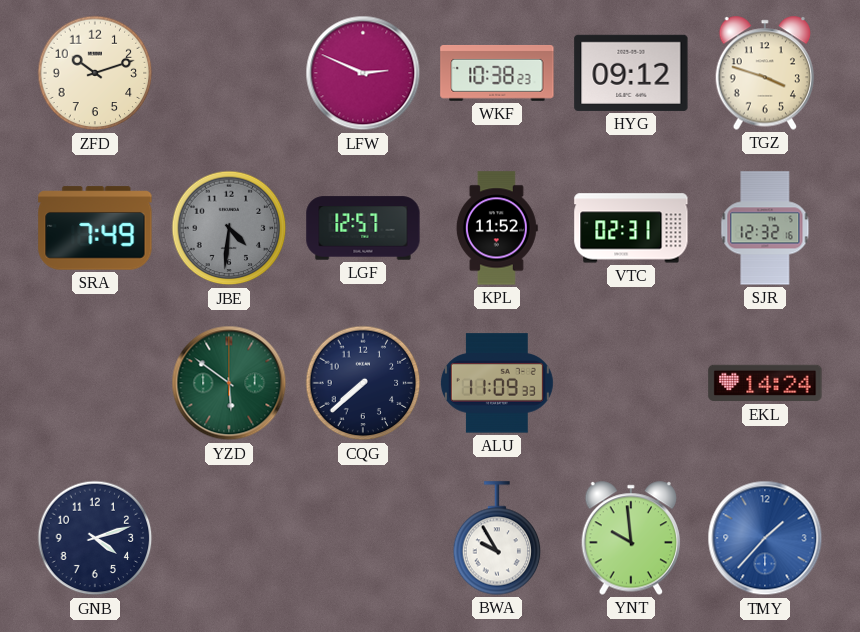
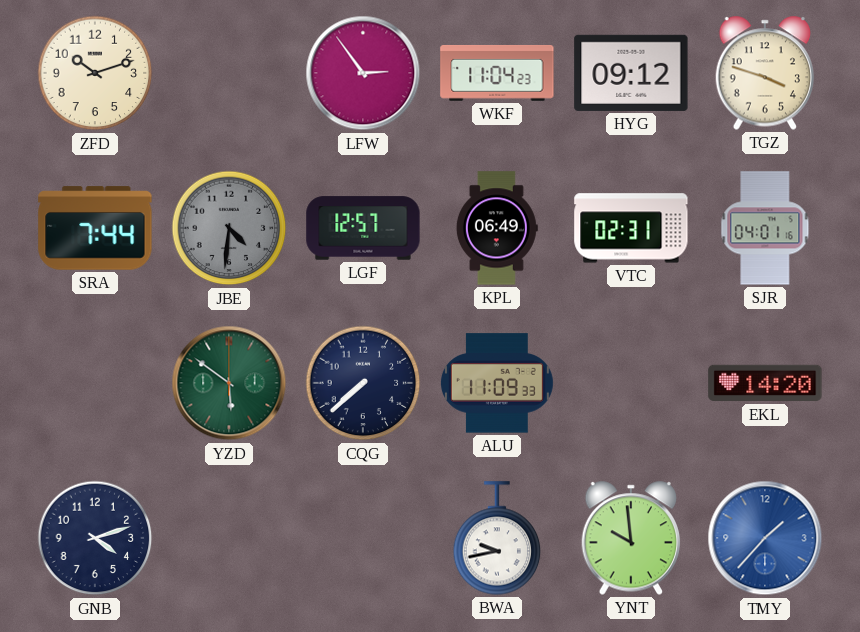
LFW: 2:49 -> 2:54
WKF: 10:38 -> 11:04
SRA: 7:49 -> 7:44
KPL: 11:52 -> 06:49
SJR: 12:32 -> 04:01
EKL: 14:24 -> 14:20
BWA: 9:55 -> 9:43
